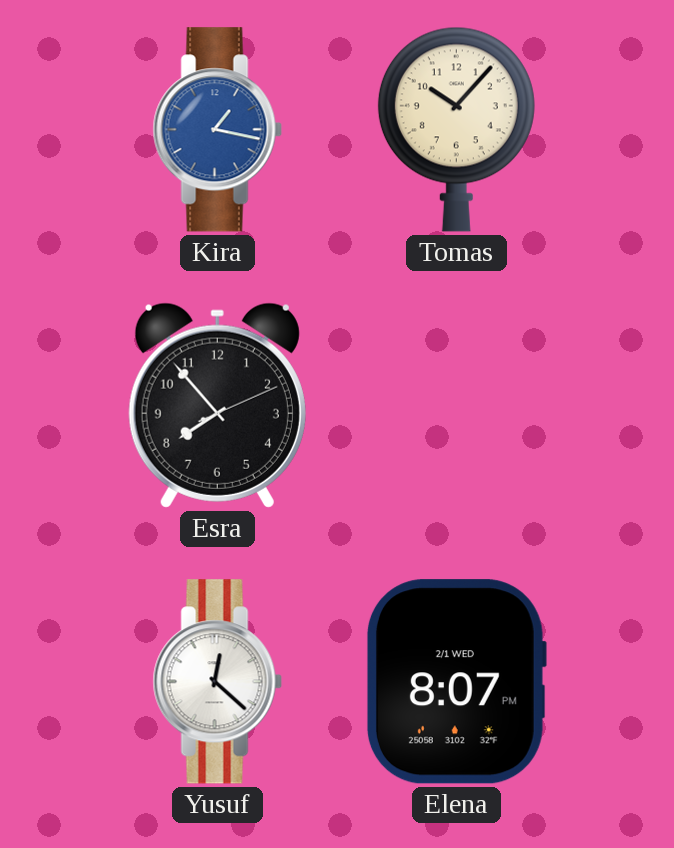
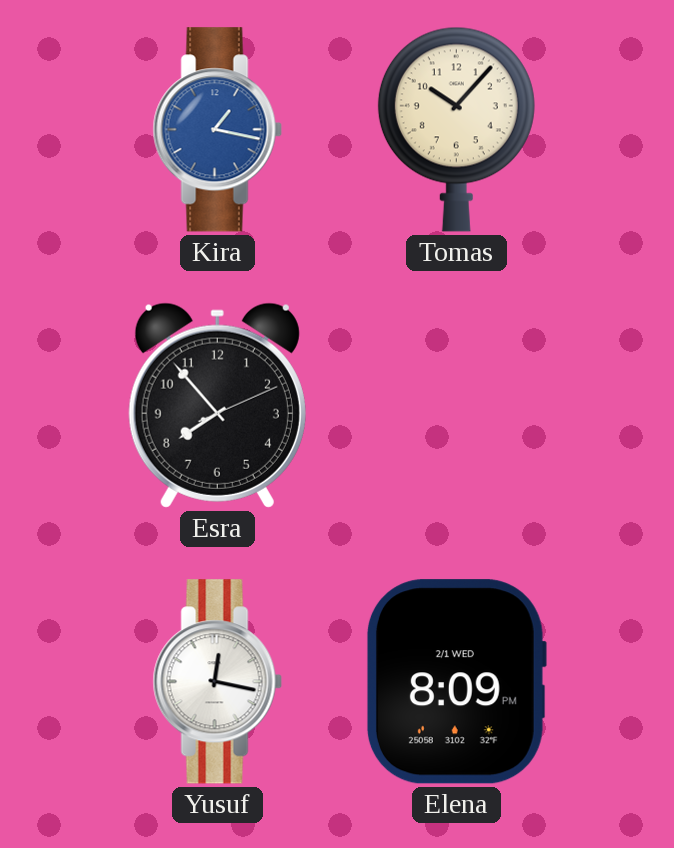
Yusuf: 12:22 -> 12:17
Elena: 8:07 -> 8:09
